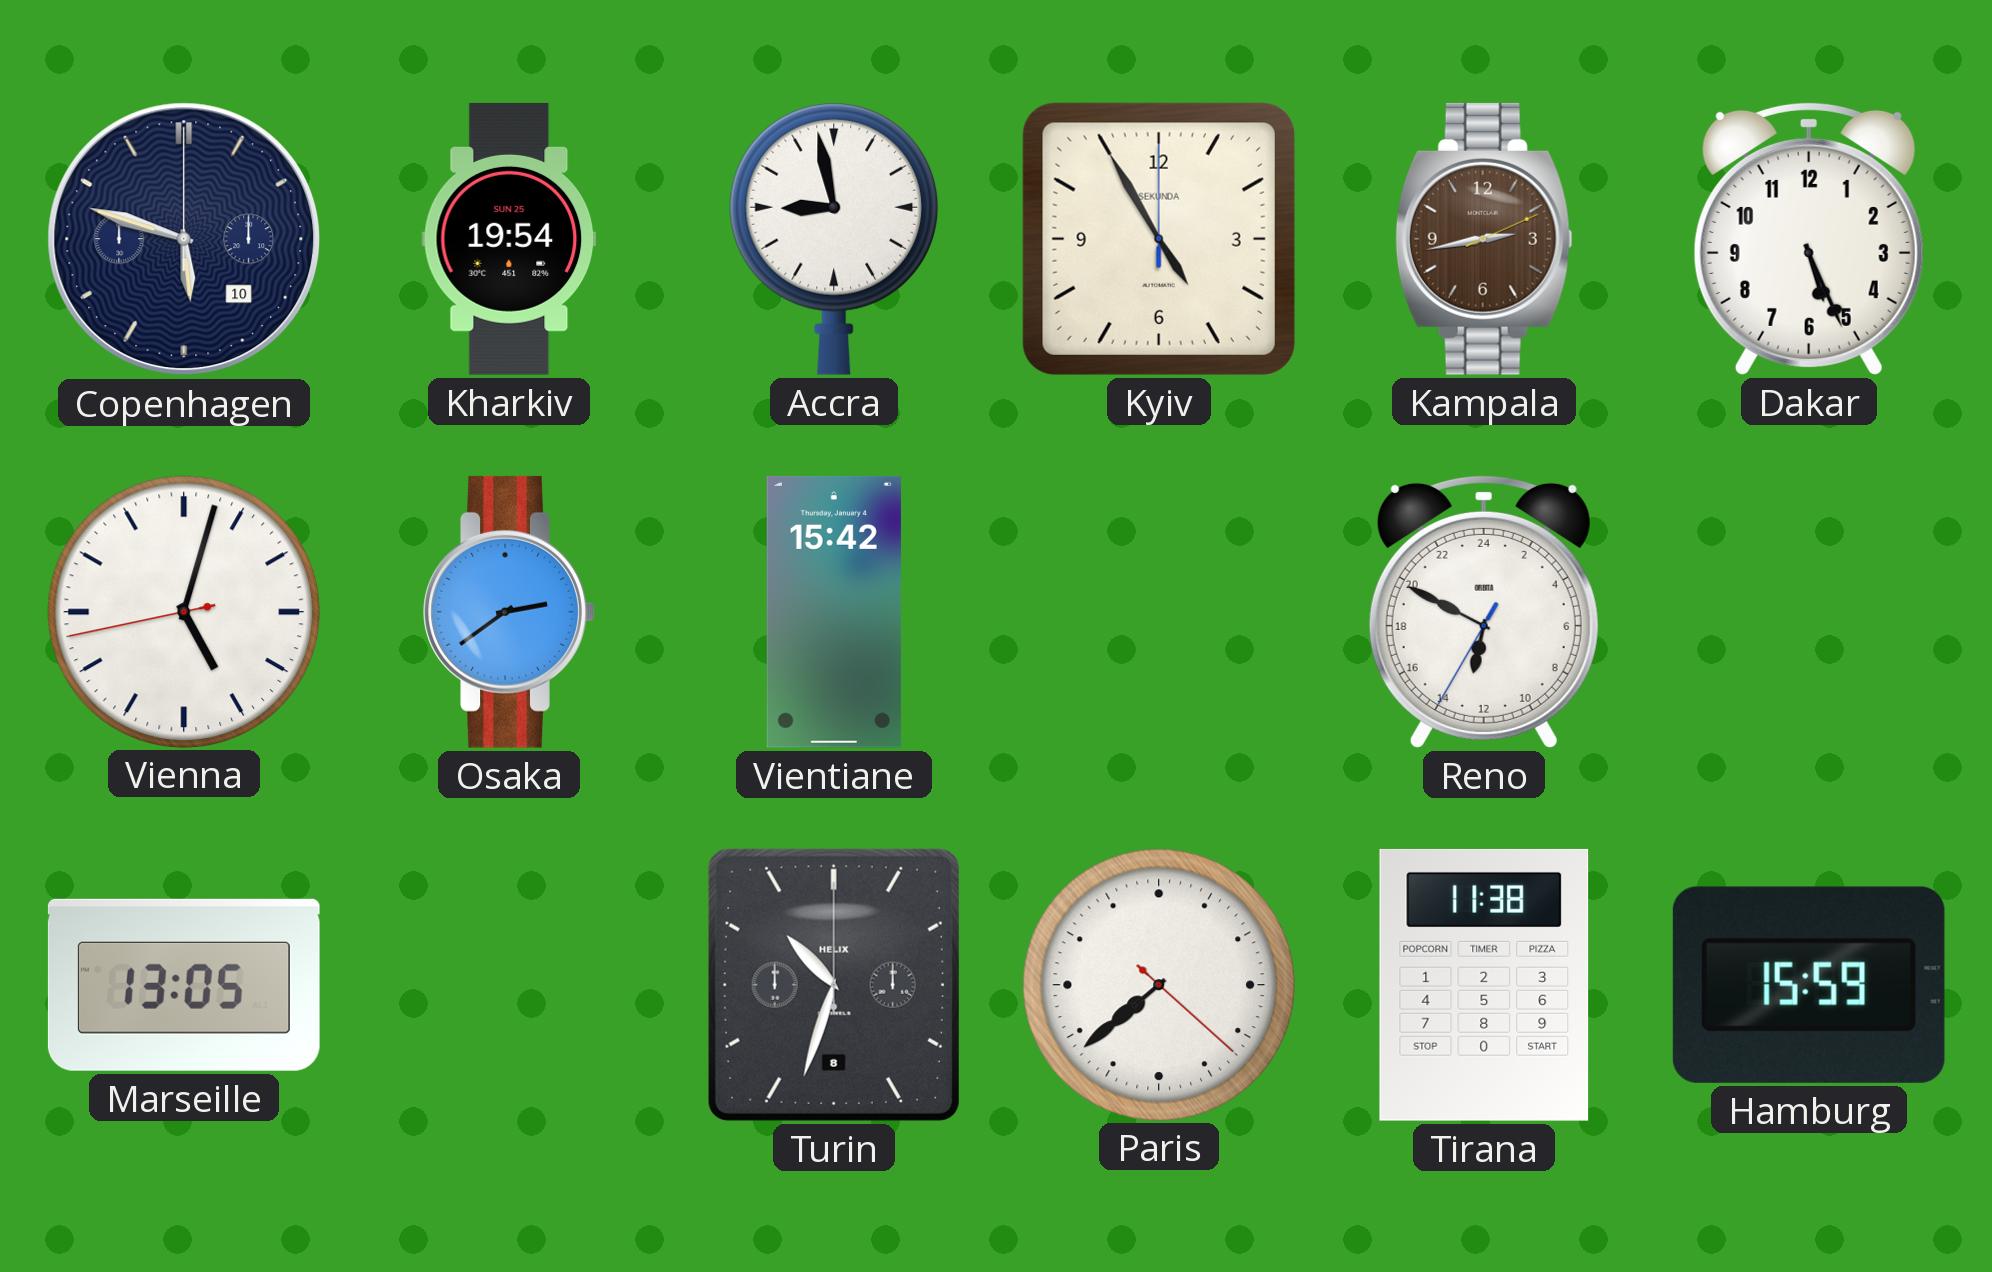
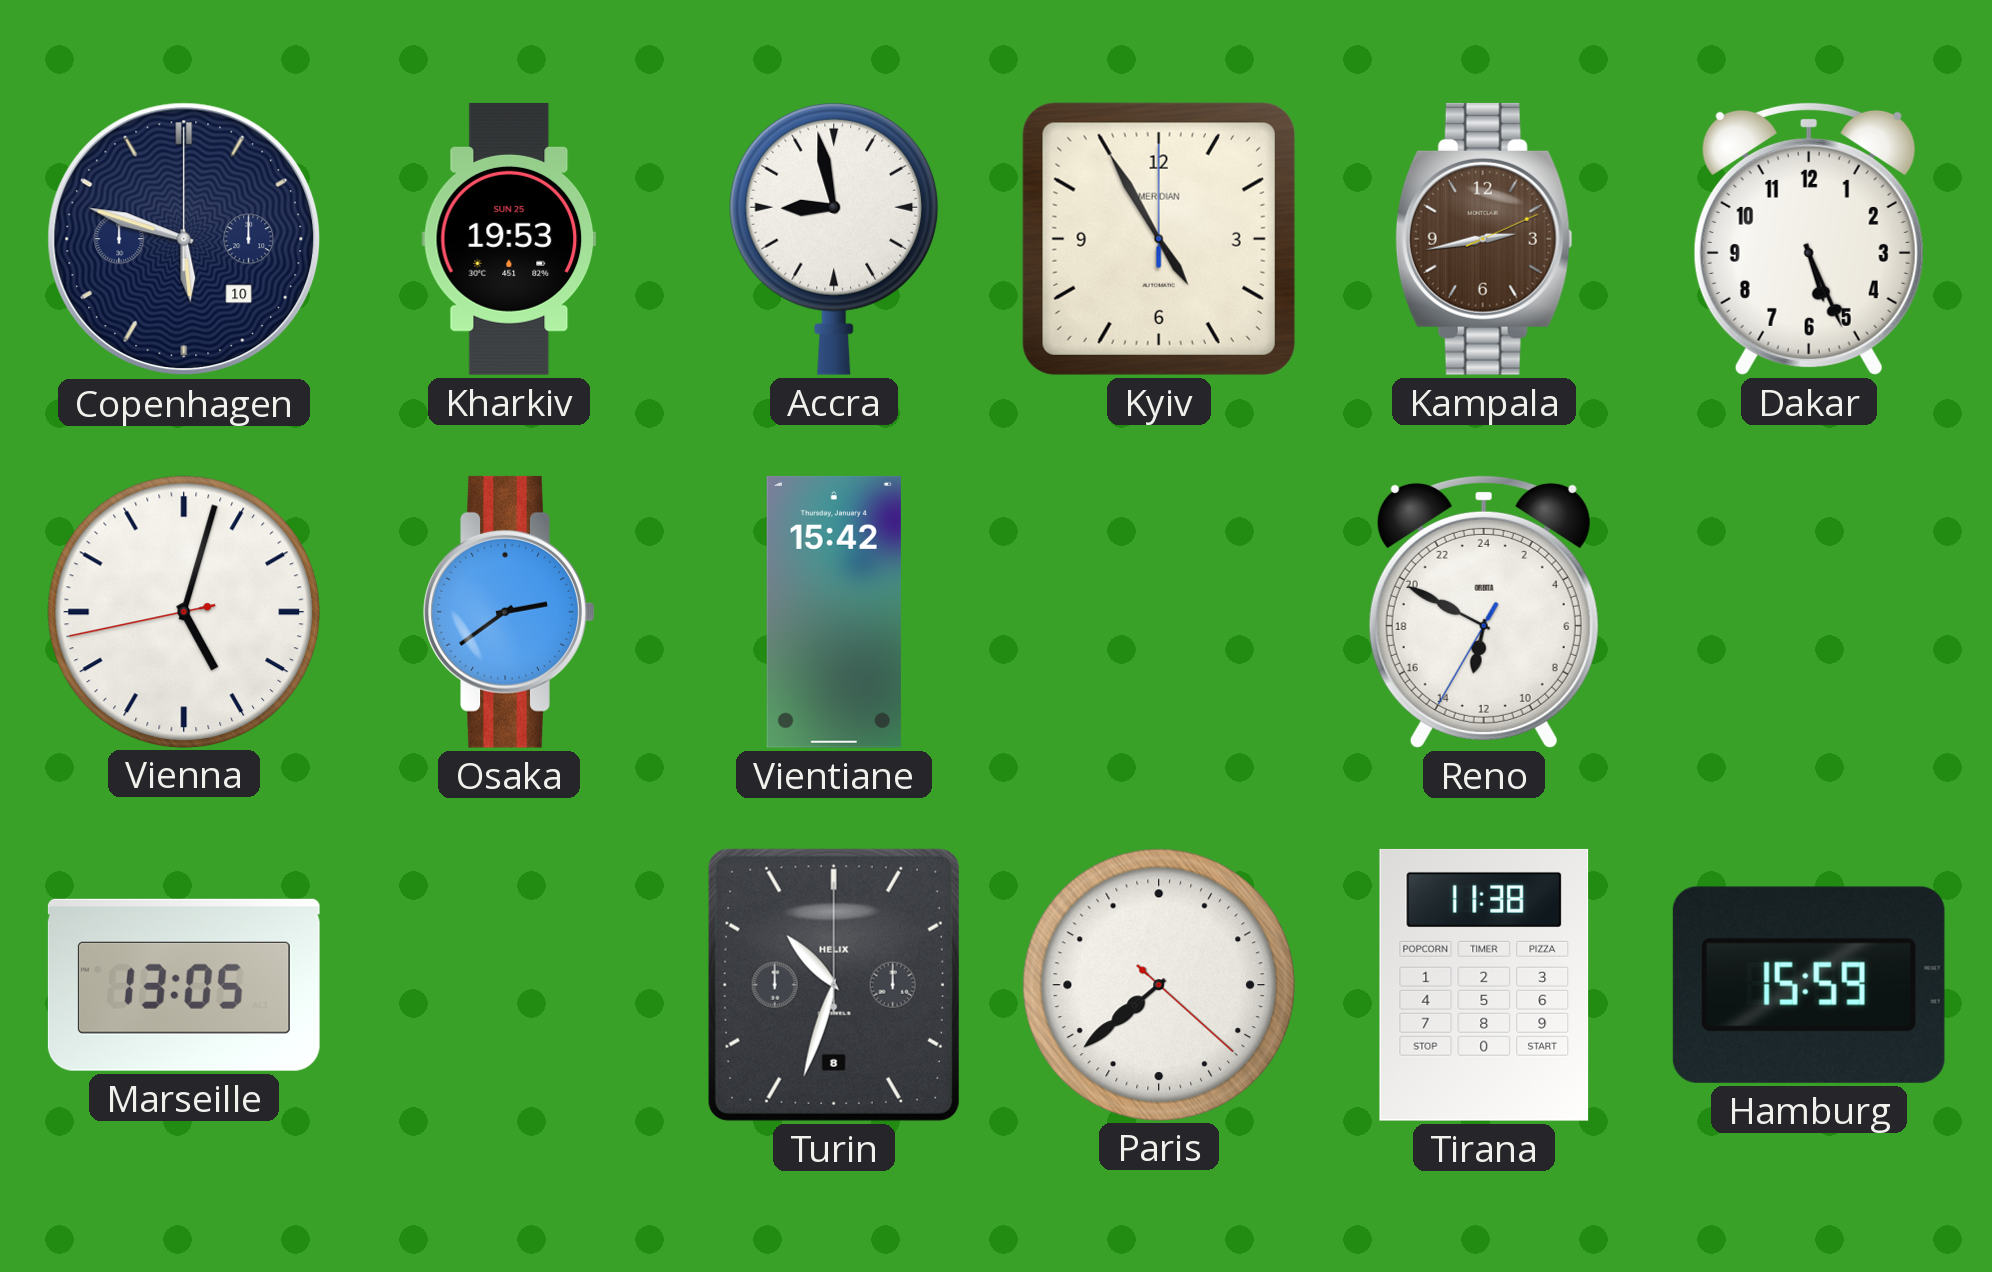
Kharkiv: 19:54 -> 19:53
Kyiv brand: SEKUNDA -> MERIDIAN
